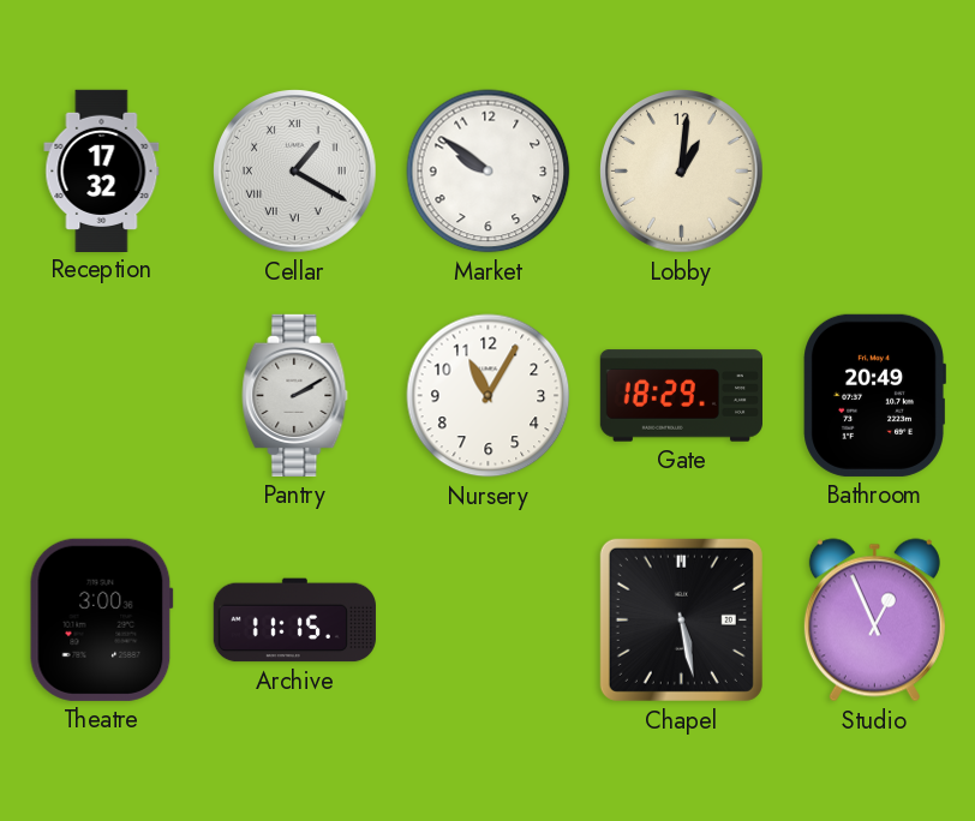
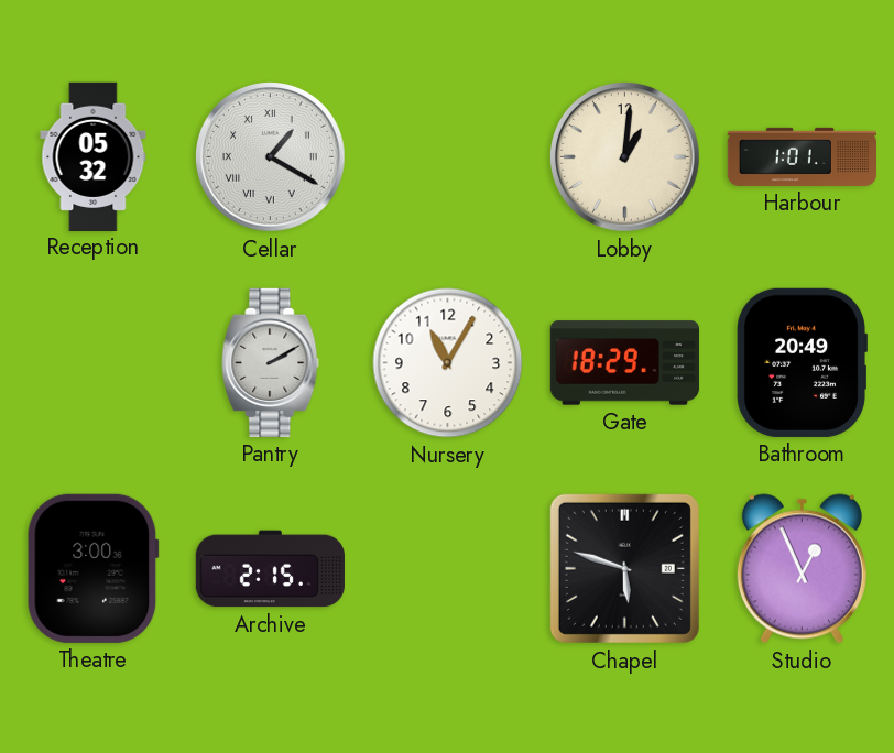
Reception: 17:32 -> 05:32
Market: 9:51 -> none
Harbour: none -> 1:01
Archive: 11:15 -> 2:15
Chapel: 5:28 -> 5:48
